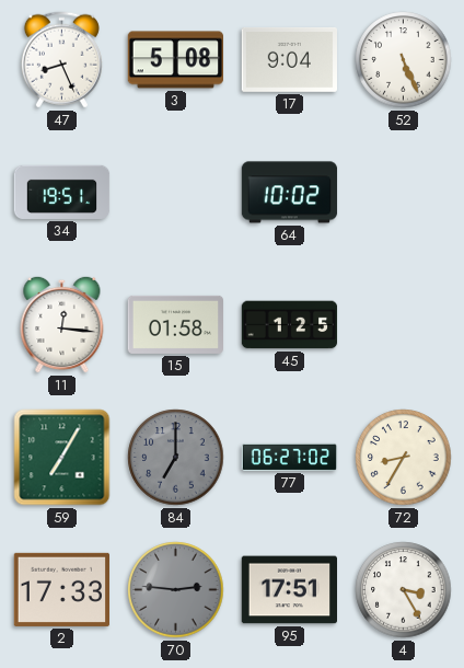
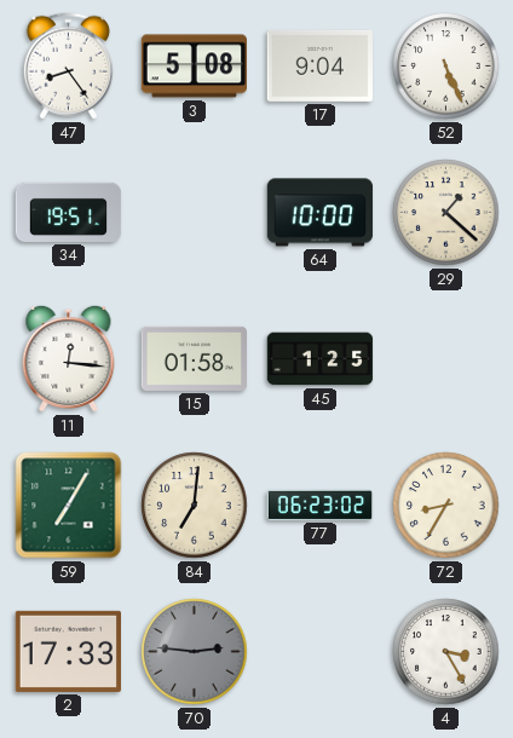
47: 8:26 -> 8:24
64: 10:02 -> 10:00
29: none -> 1:22
84: 7:00 -> 7:01
84 dial: grey -> cream
77: 06:27 -> 06:23
95: 17:51 -> none
